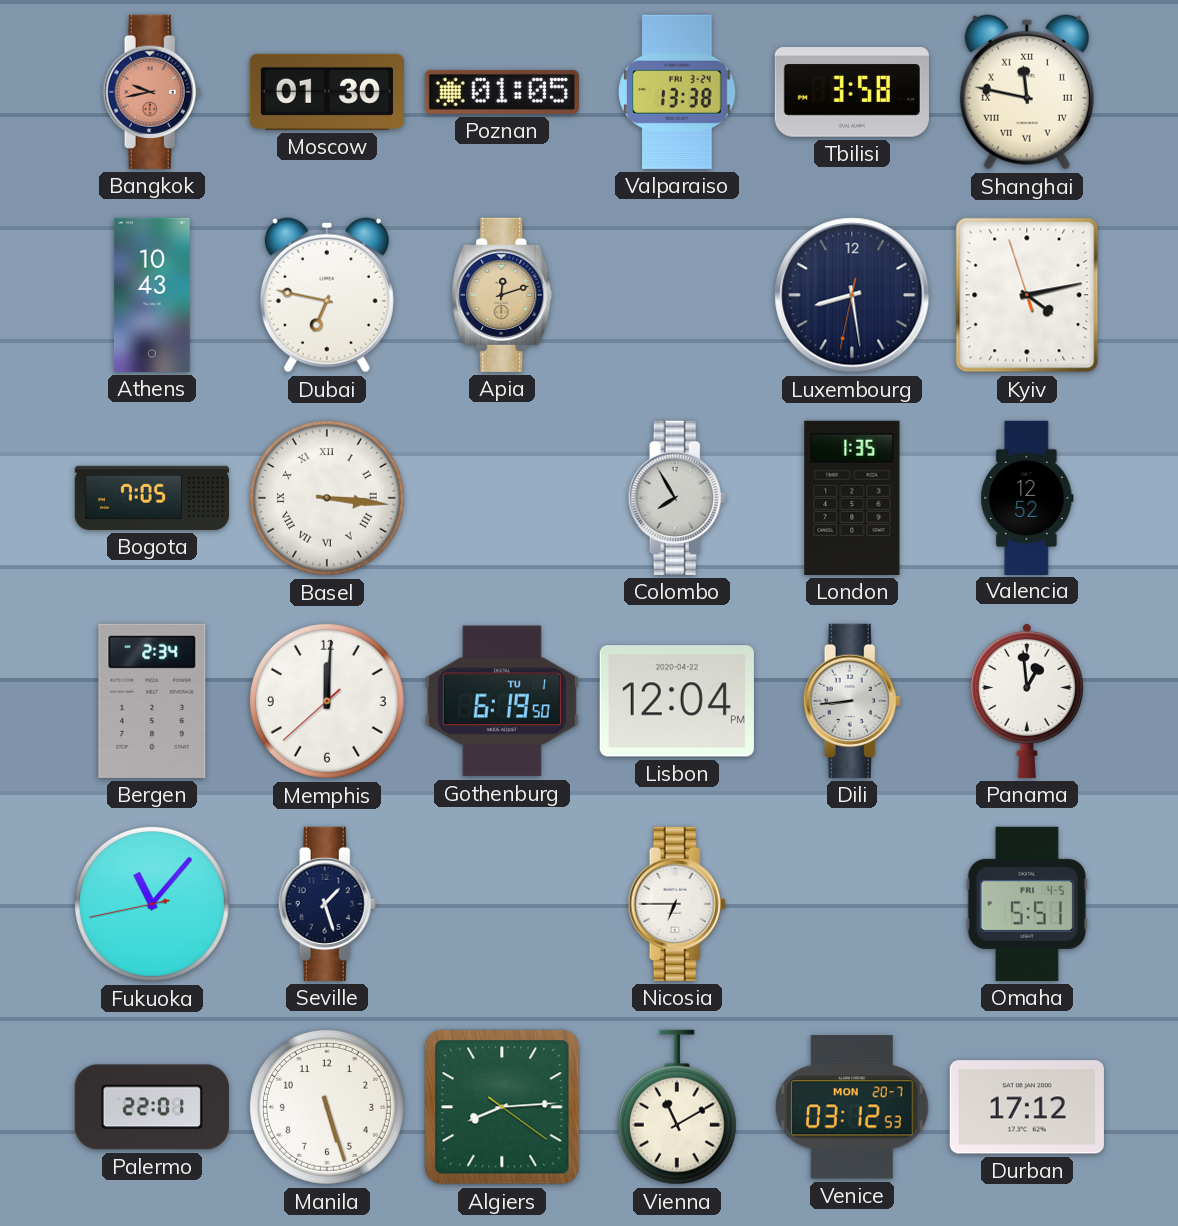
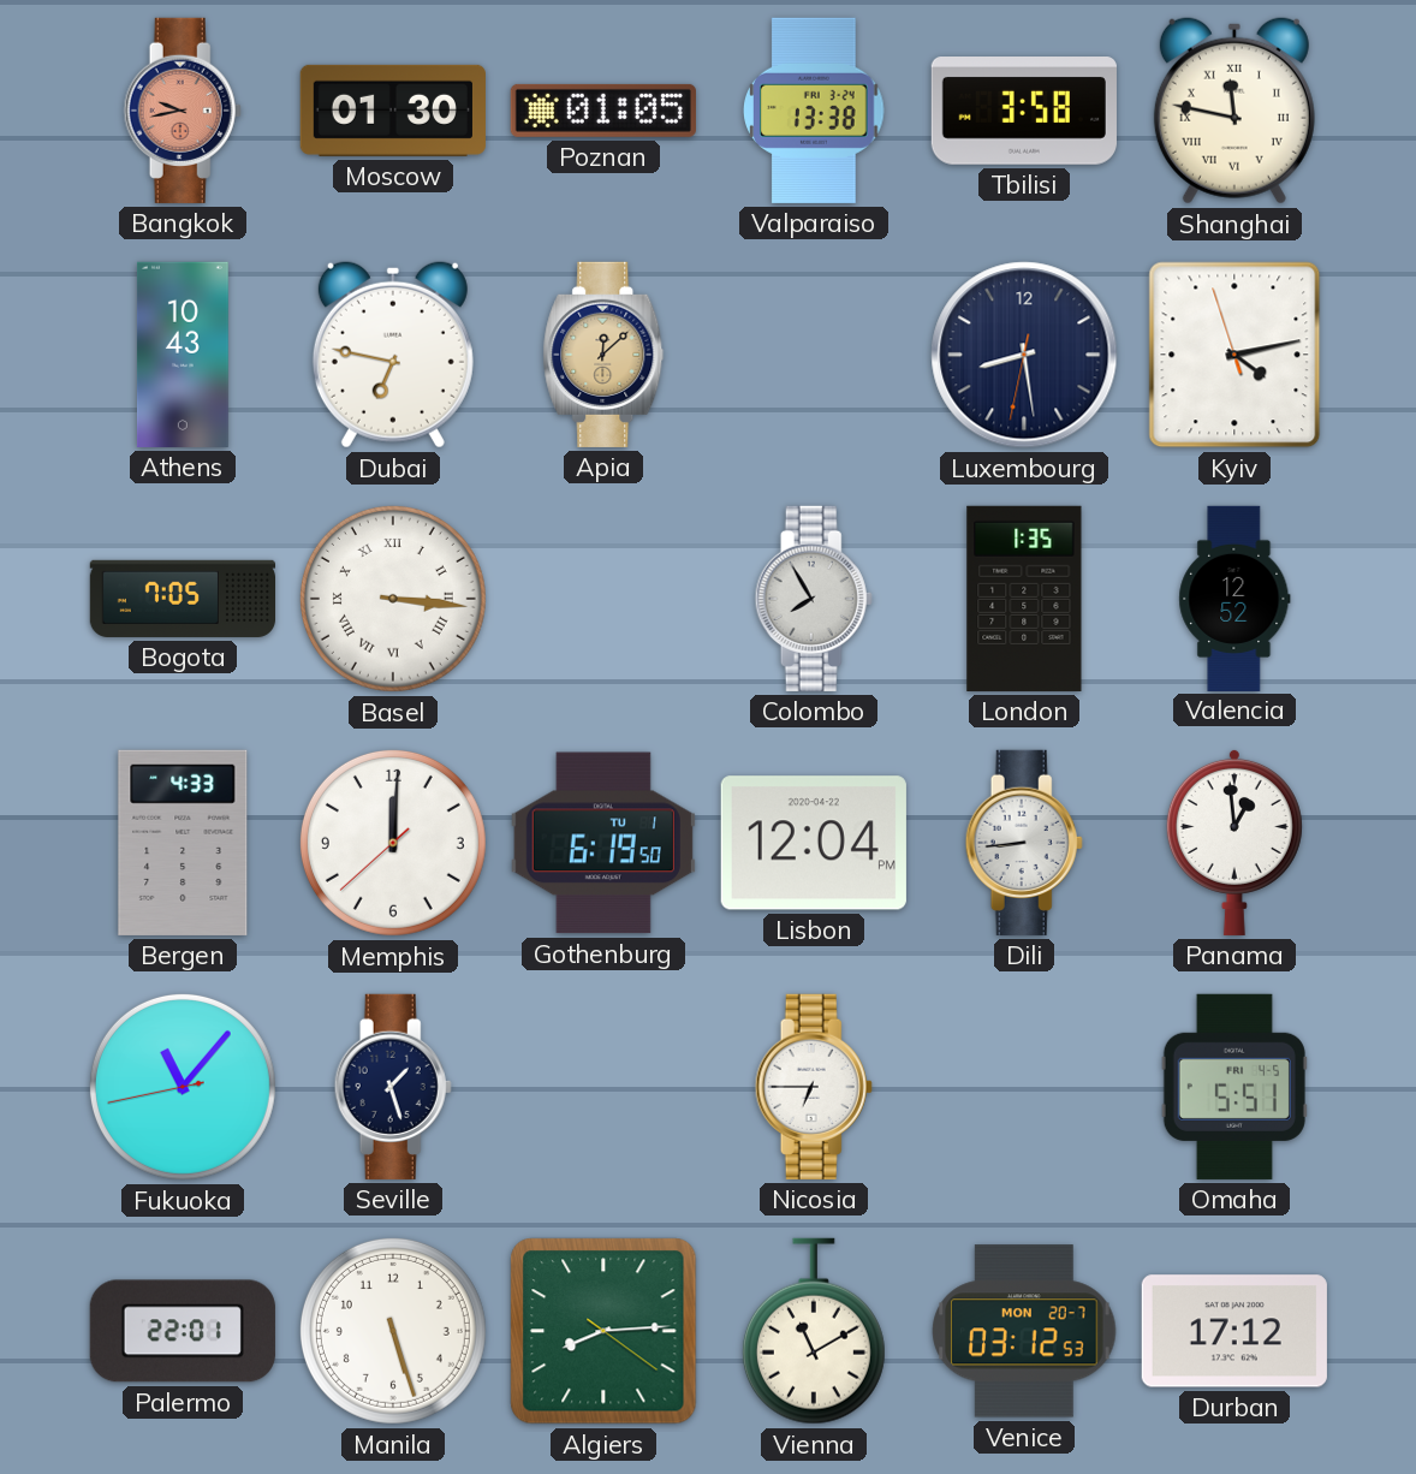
Apia: 12:12 -> 12:08
Bergen: 2:34 -> 4:33
